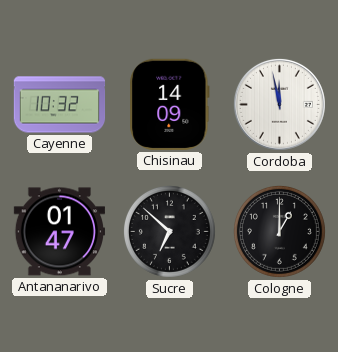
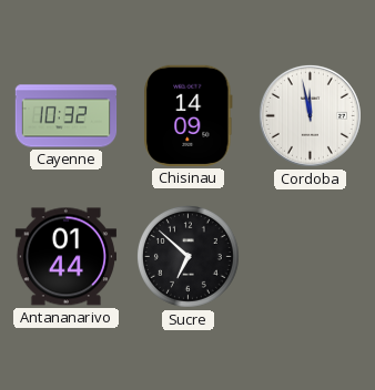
Antananarivo: 01:47 -> 01:44
Cologne: 1:00 -> none
